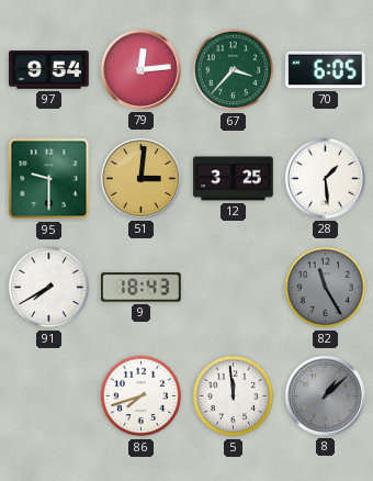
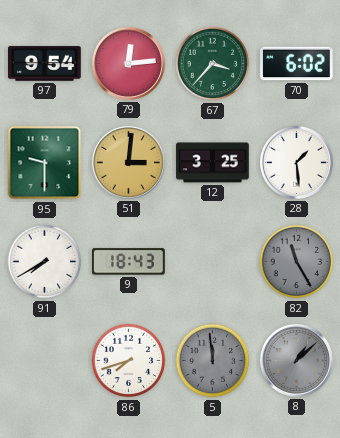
70: 6:05 -> 6:02
5 dial: white -> grey
